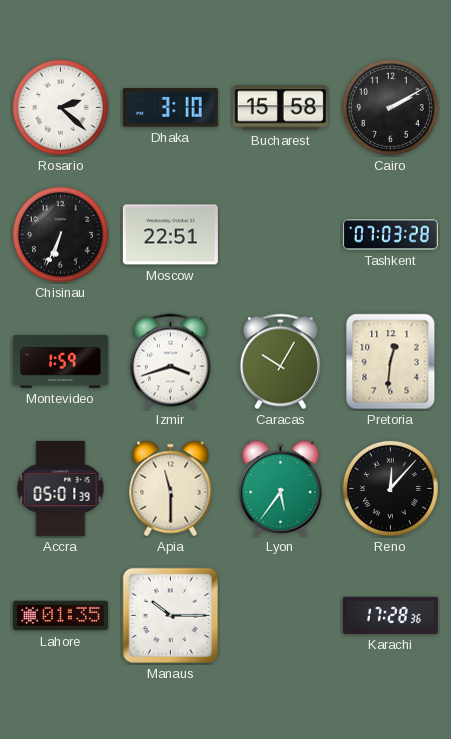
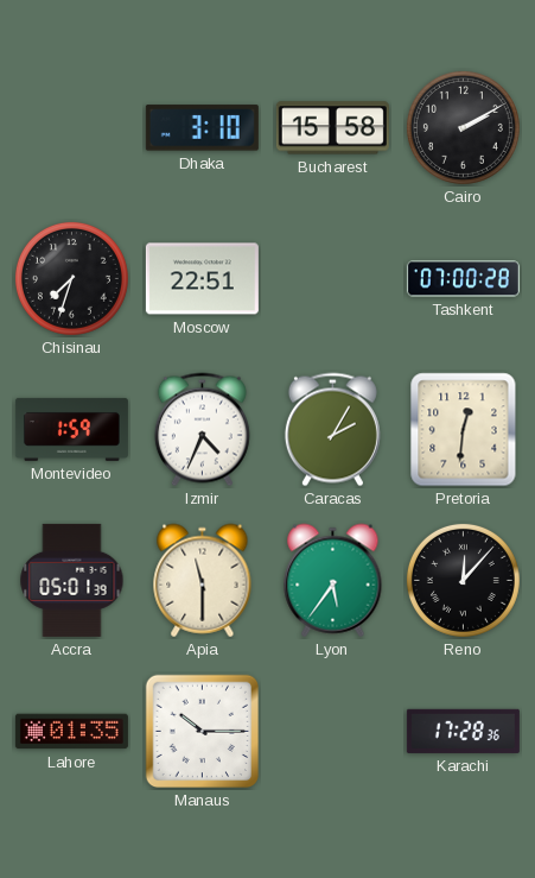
Rosario: 2:22 -> none
Chisinau: 6:34 -> 7:33
Tashkent: 07:03 -> 07:00
Izmir: 3:42 -> 4:34
Caracas: 10:05 -> 2:05
